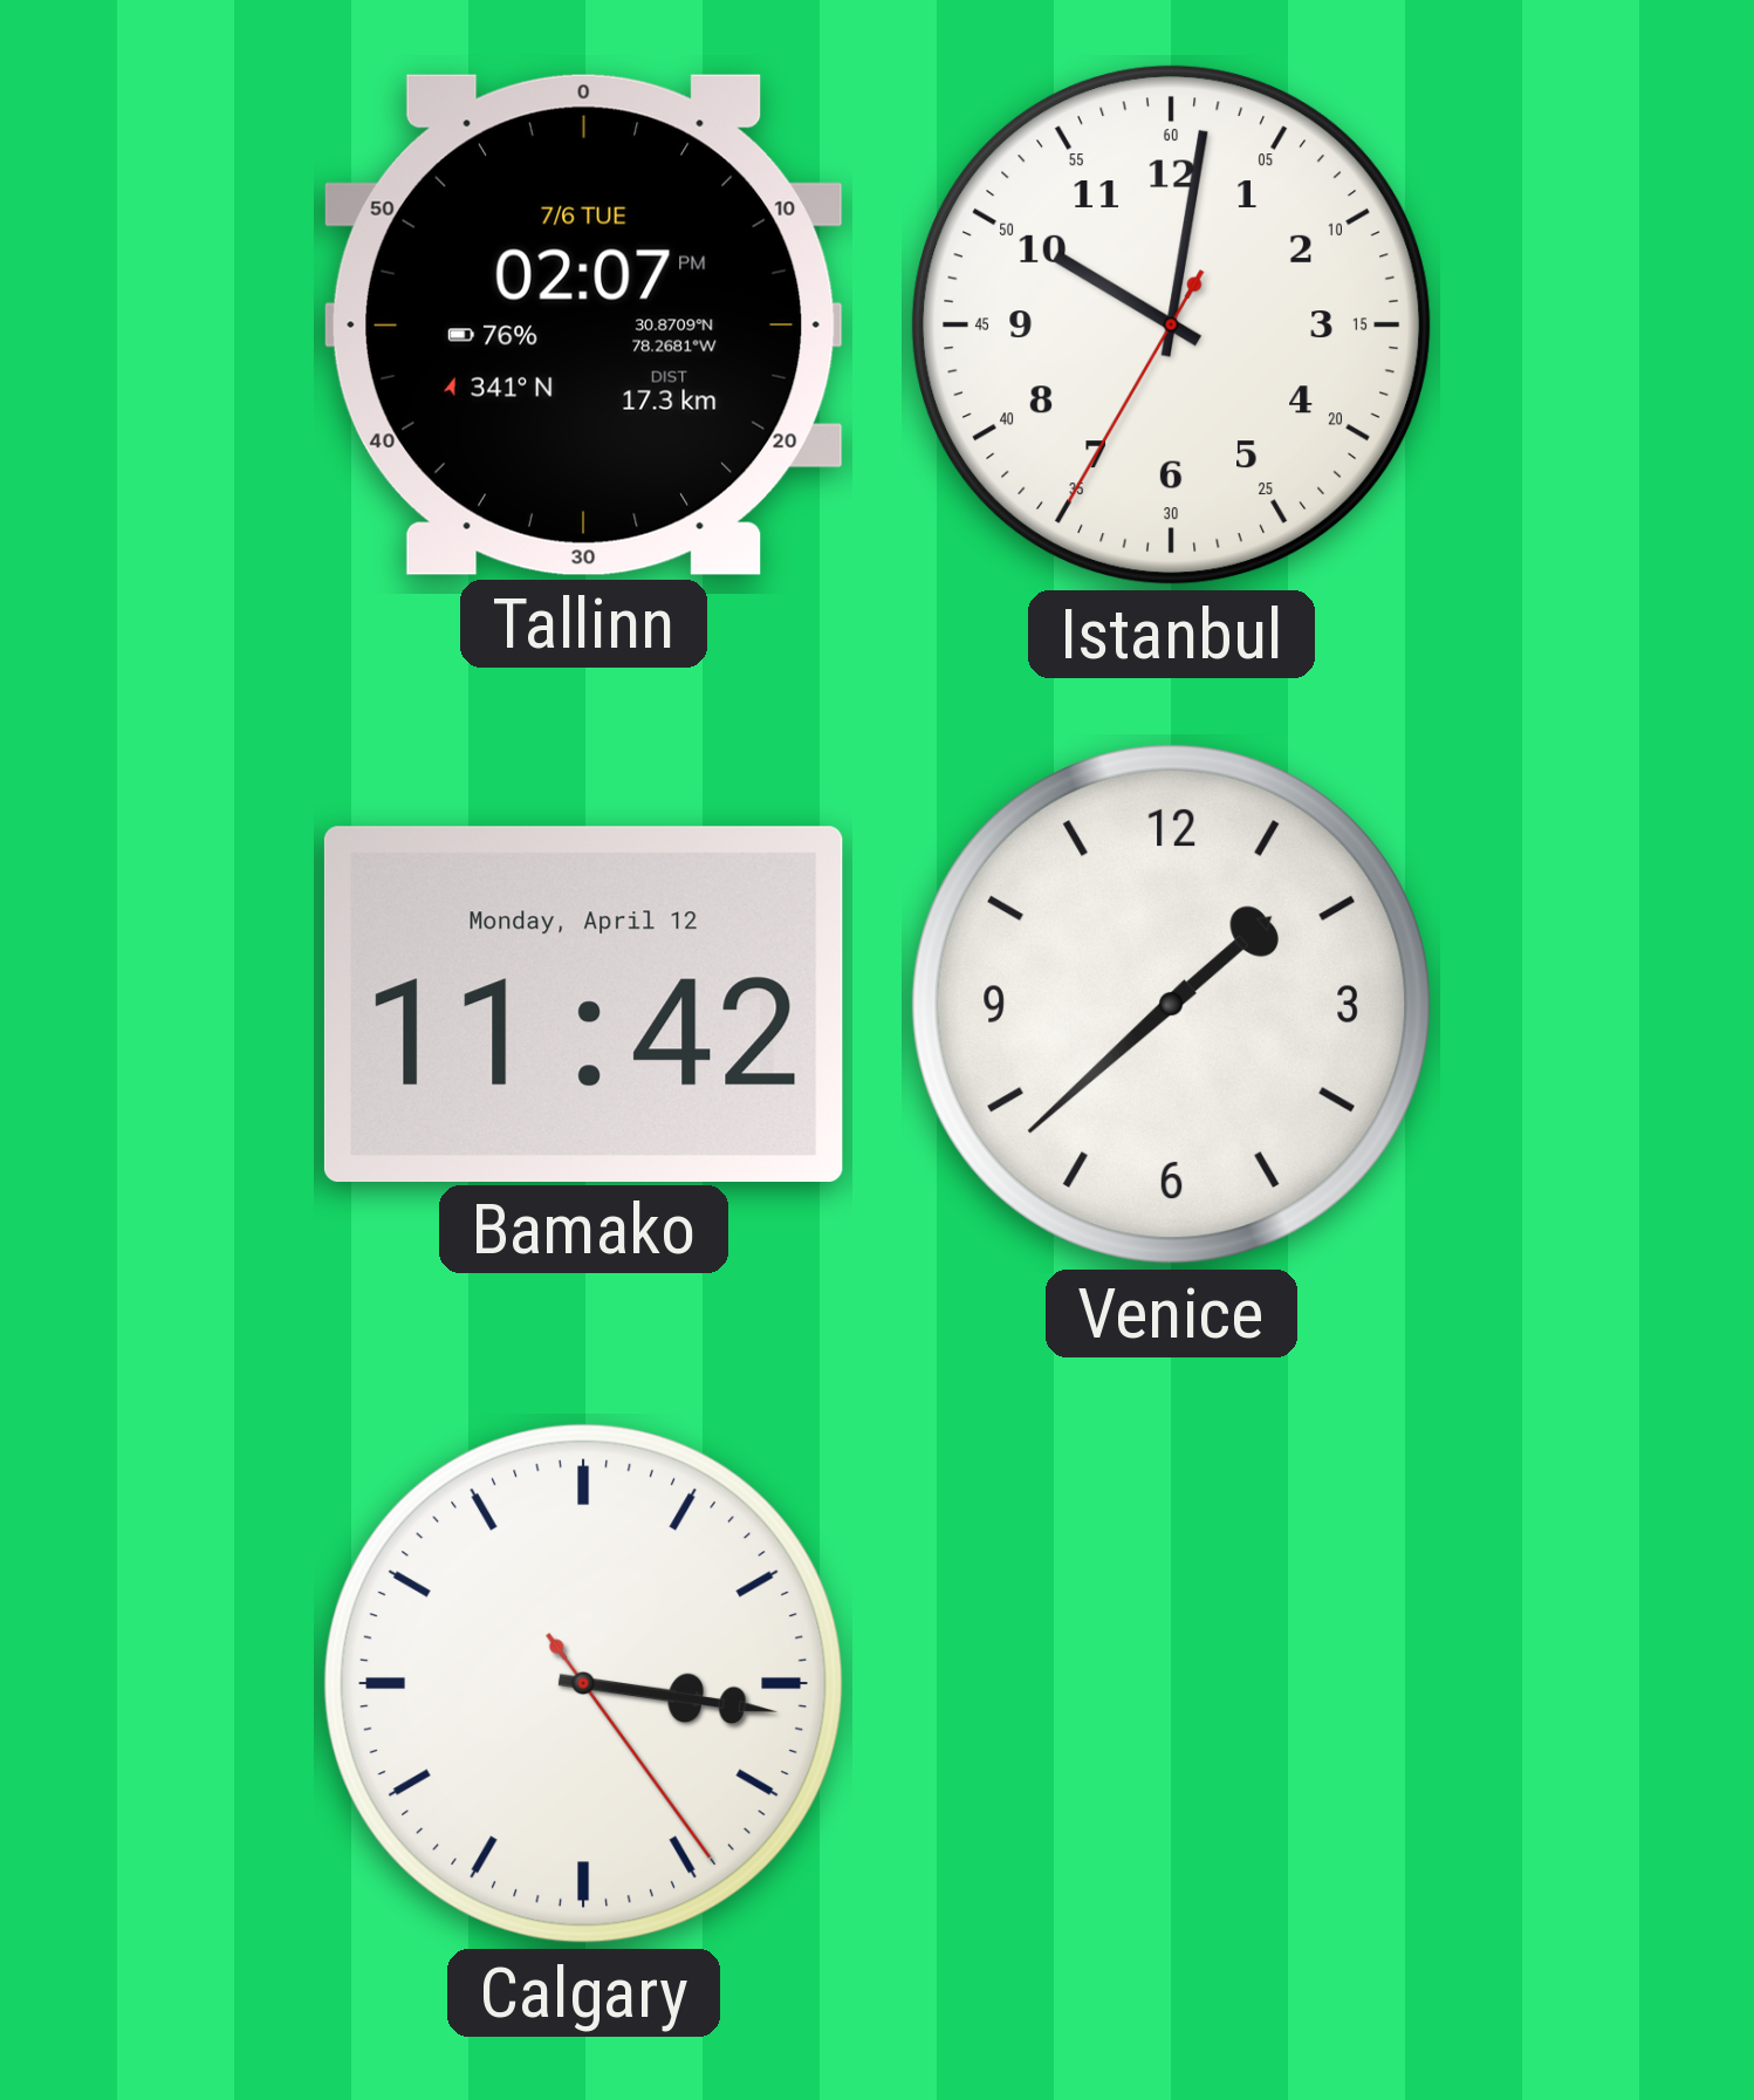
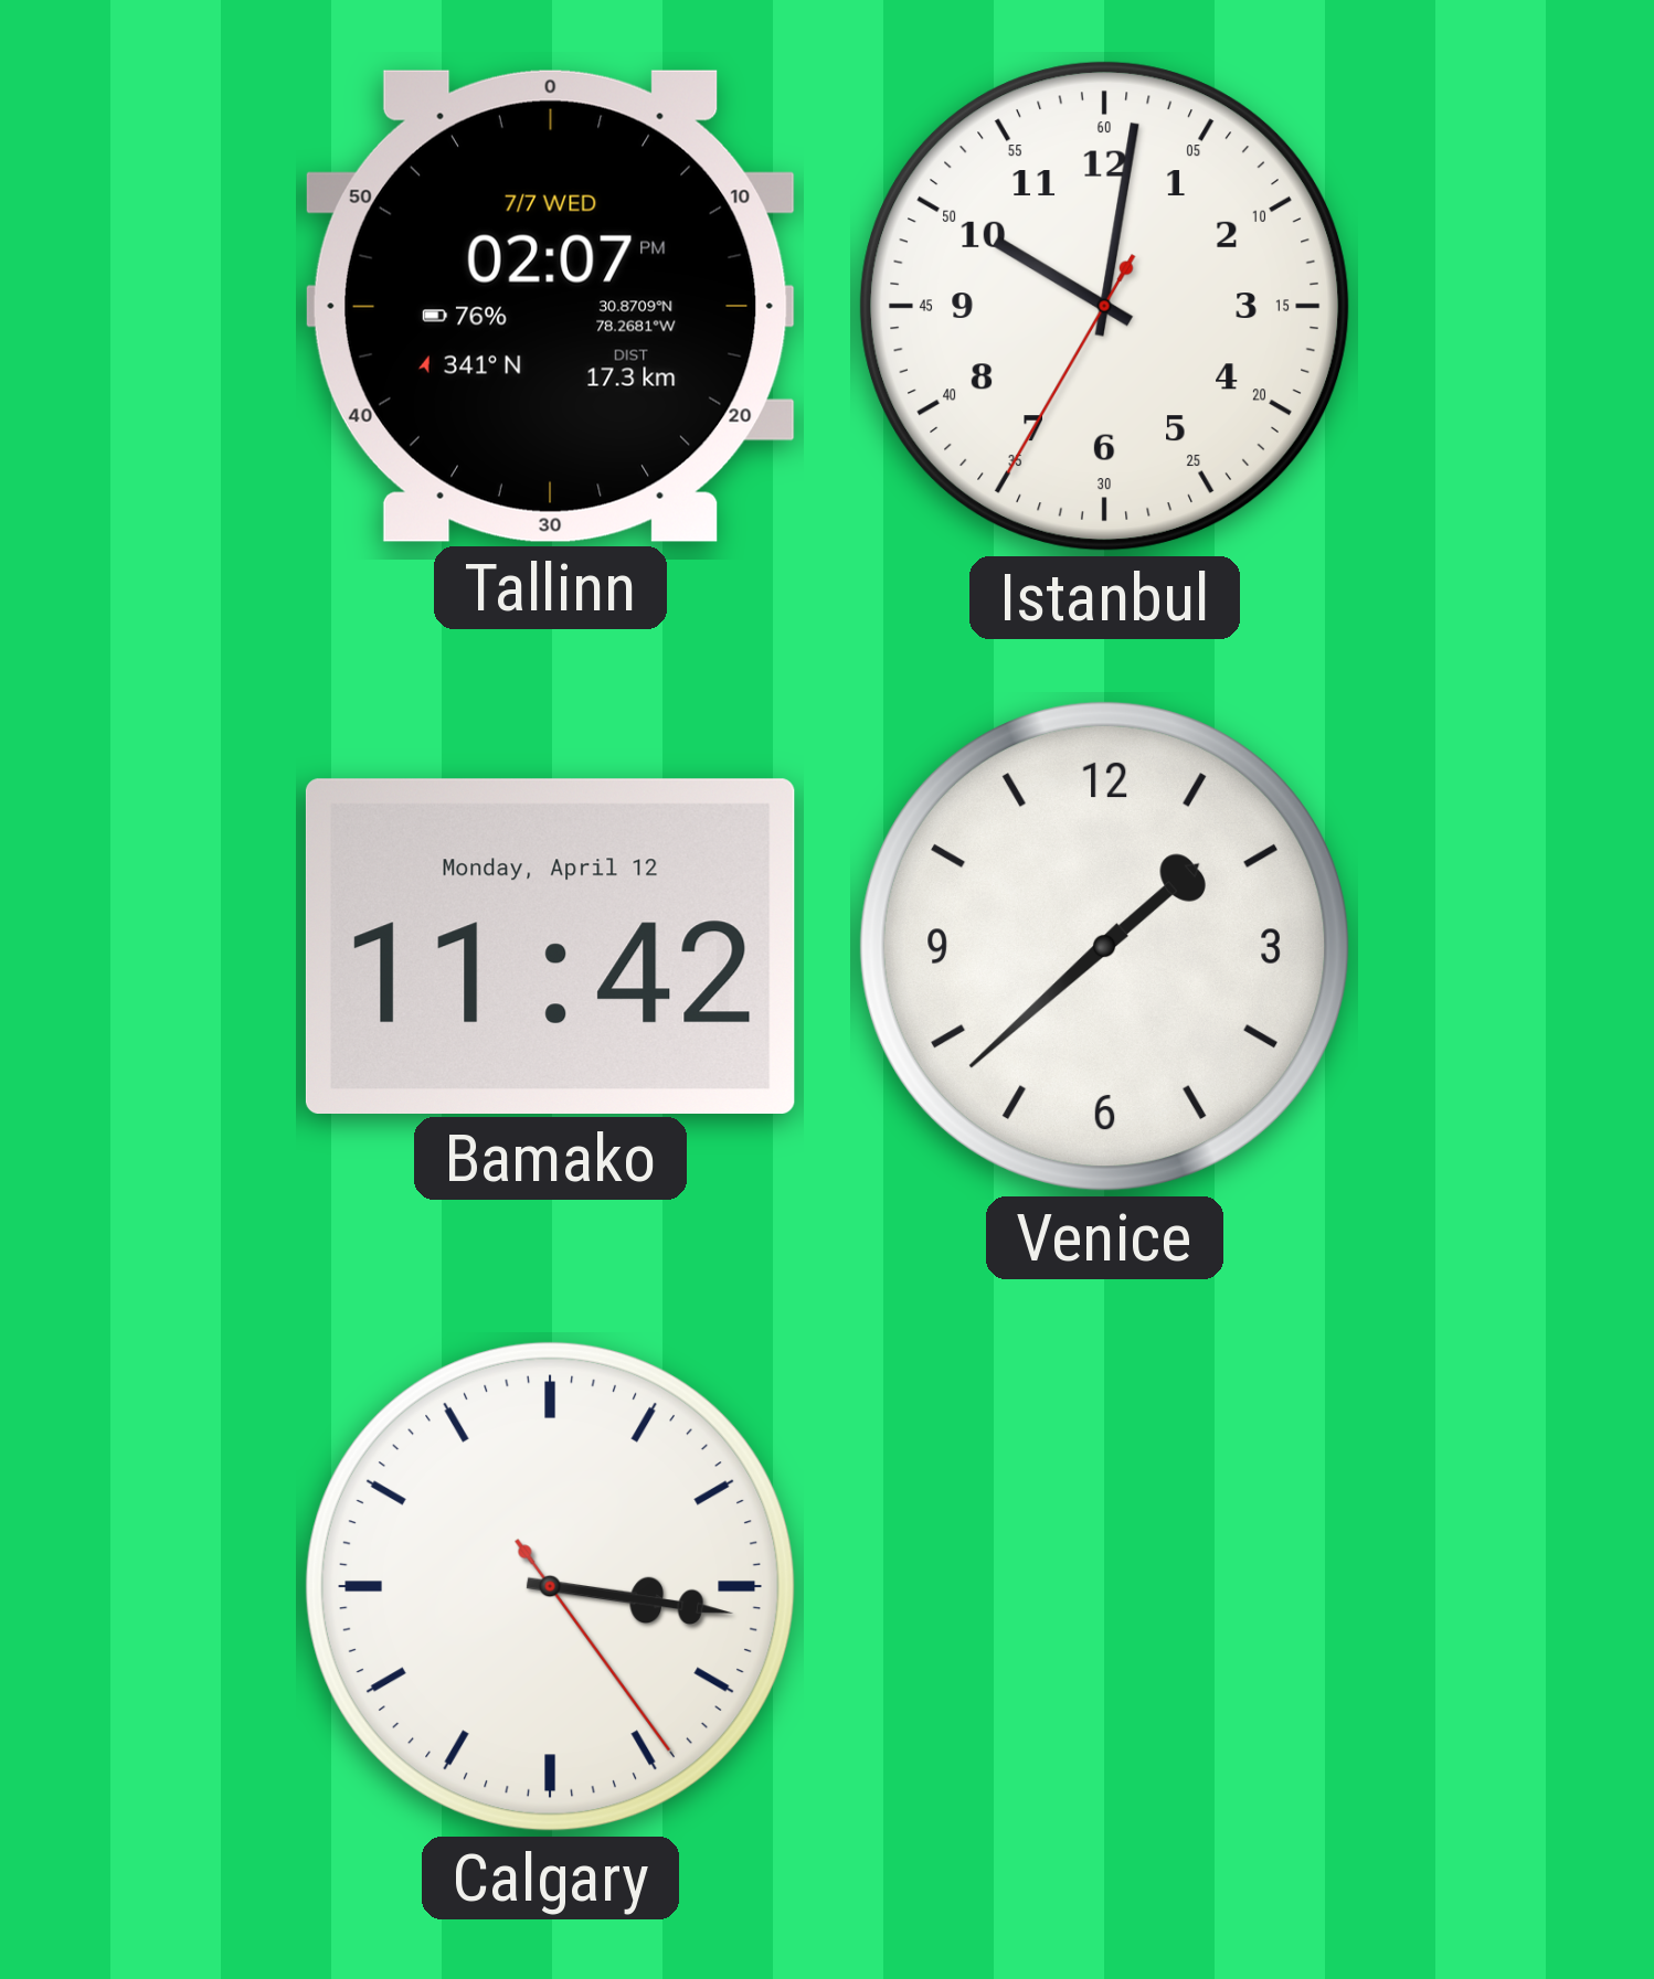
Tallinn date: 7/6 TUE -> 7/7 WED
